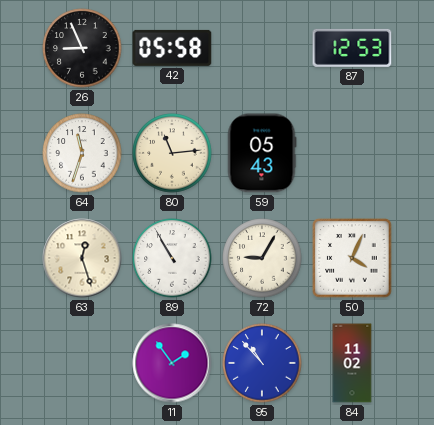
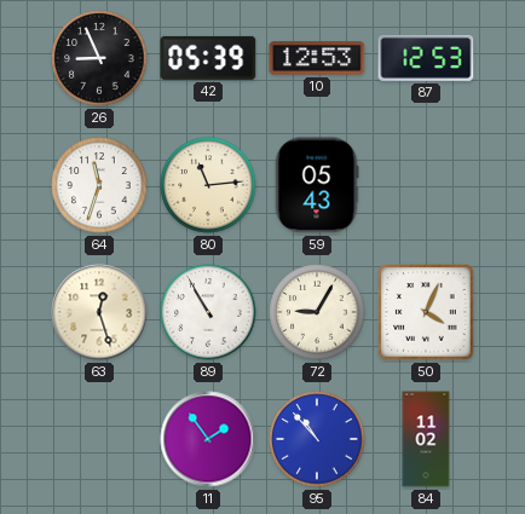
42: 05:58 -> 05:39
10: none -> 12:53
